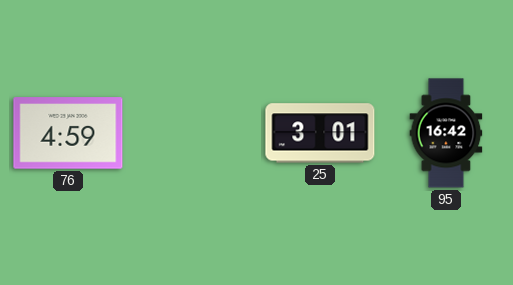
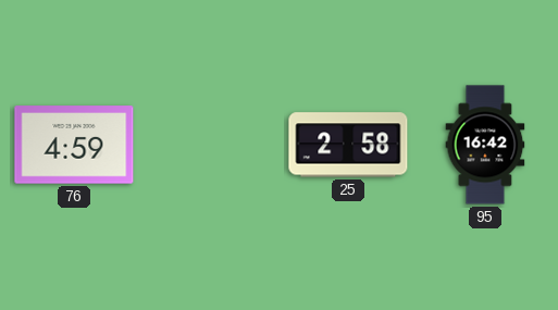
25: 3:01 -> 2:58
